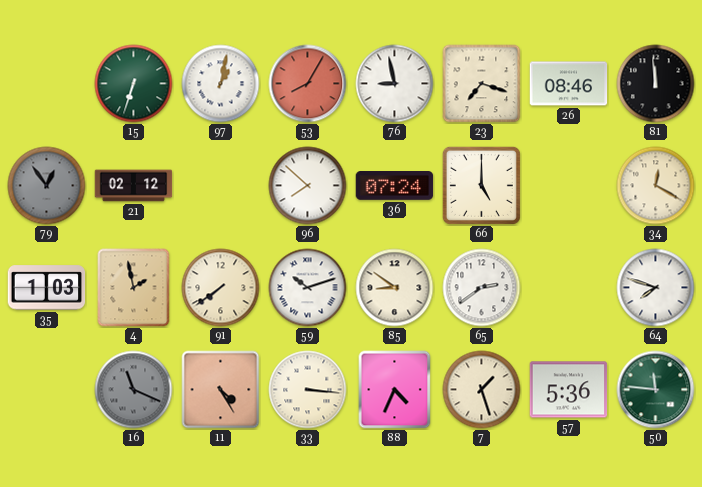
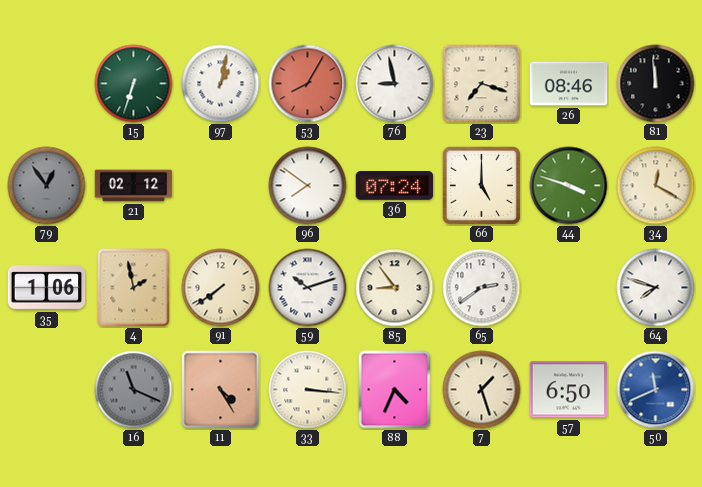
96: 7:52 -> 7:51
44: none -> 3:48
35: 1:03 -> 1:06
85: 8:51 -> 8:54
57: 5:36 -> 6:50
50: 11:46 -> 11:41
50 dial: green -> blue
